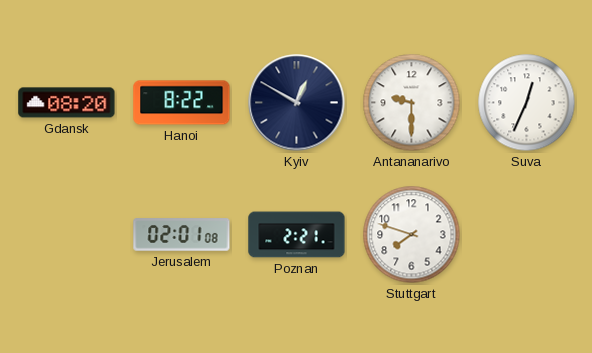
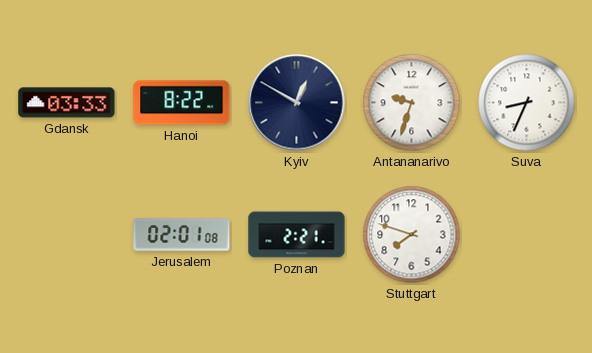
Gdansk: 08:20 -> 03:33
Antananarivo: 9:30 -> 9:33
Suva: 12:34 -> 8:34
